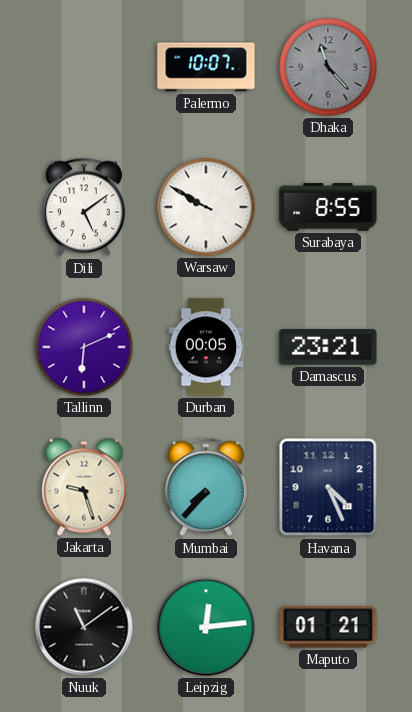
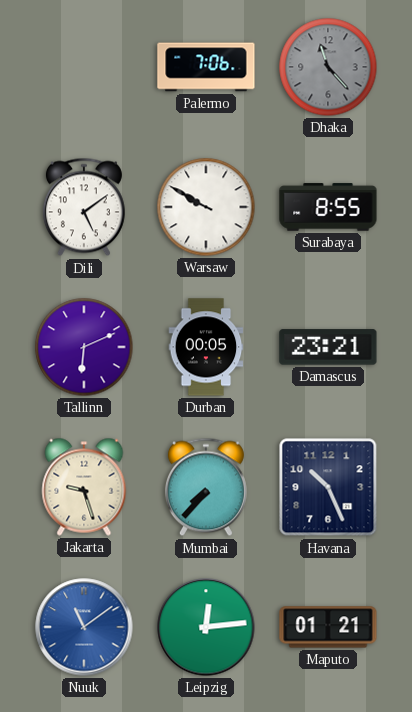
Palermo: 10:07 -> 7:06
Havana: 4:26 -> 10:26
Nuuk dial: black -> blue
